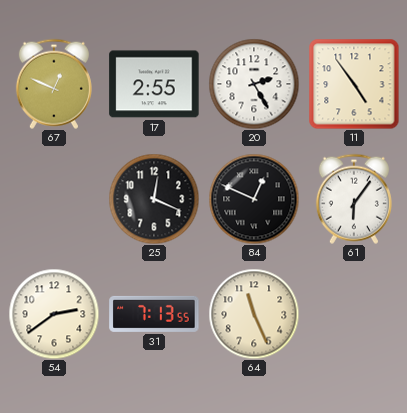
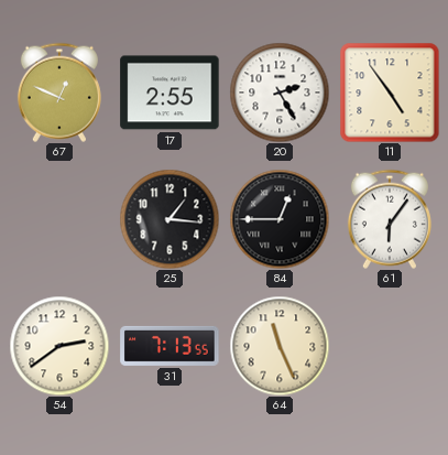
25: 12:19 -> 1:16
84: 12:49 -> 12:45
